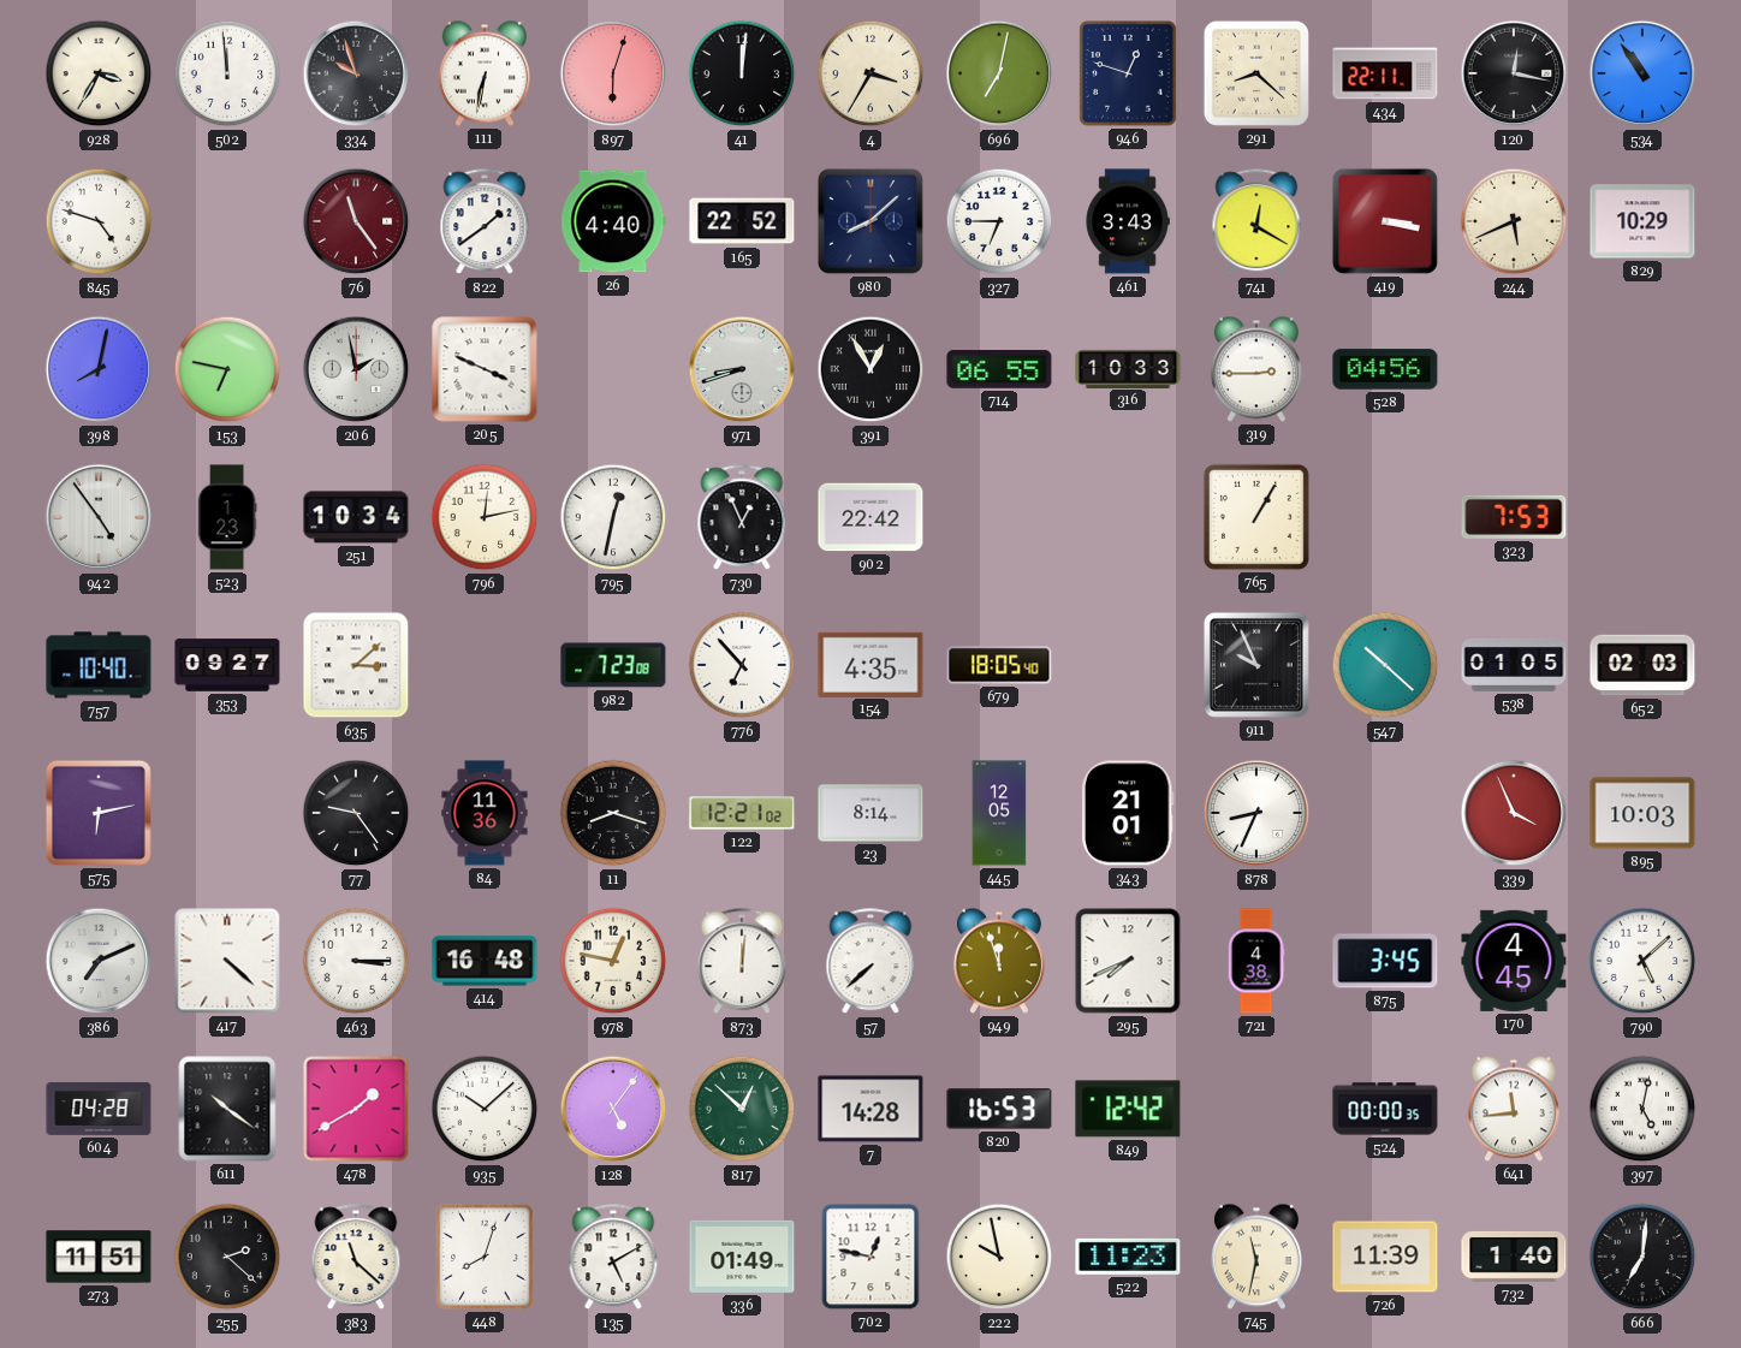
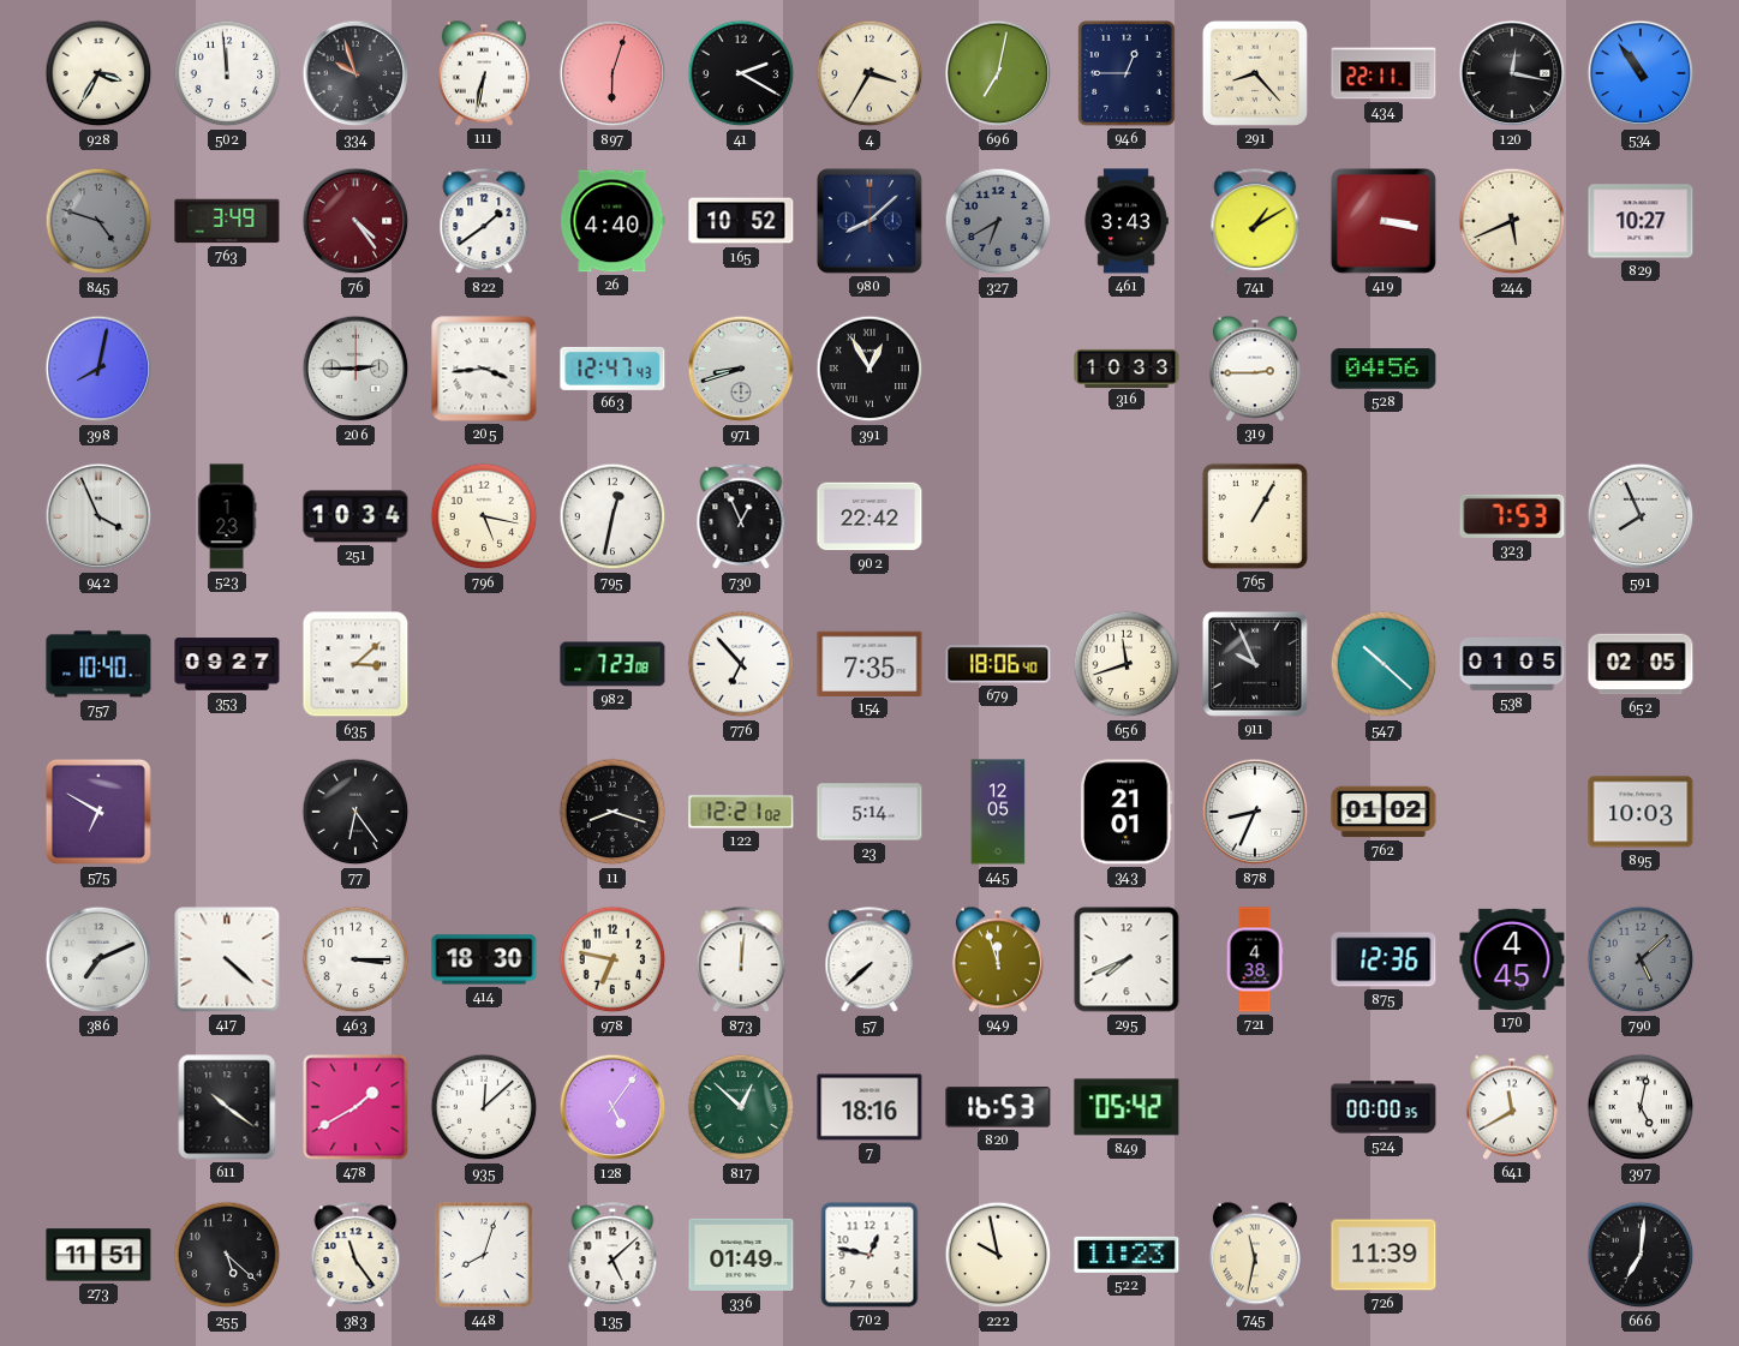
41: 12:01 -> 2:20
946: 12:48 -> 12:45
291: 8:22 -> 8:23
845 dial: white -> grey
763: none -> 3:49
76: 11:24 -> 4:24
165: 22:52 -> 10:52
327: 6:45 -> 6:40
327 dial: white -> grey
741: 12:20 -> 1:10
829: 10:29 -> 10:27
153: 6:47 -> none
206: 1:58 -> 2:45
205: 3:49 -> 3:44
663: none -> 12:47
714: 06:55 -> none
942: 4:54 -> 3:56
796: 12:13 -> 5:17
591: none -> 7:56
154: 4:35 -> 7:35
679: 18:05 -> 18:06
656: none -> 11:42
652: 02:03 -> 02:05
575: 6:13 -> 6:50
77: 9:24 -> 6:24
84: 11:36 -> none
23: 8:14 -> 5:14
762: none -> 01:02
339: 3:56 -> none
414: 16:48 -> 18:30
978: 12:47 -> 6:47
875: 3:45 -> 12:36
790 dial: white -> grey
604: 04:28 -> none
935: 10:08 -> 12:08
7: 14:28 -> 18:16
849: 12:42 -> 05:42
641: 11:44 -> 11:40
255: 2:22 -> 5:22
383: 11:22 -> 11:24
135: 5:10 -> 5:08
732: 1:40 -> none
